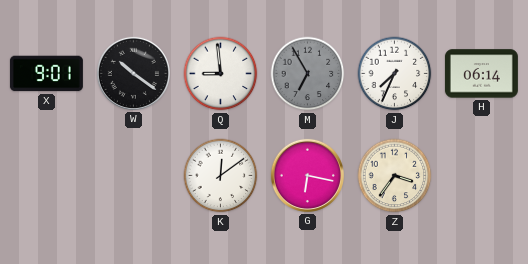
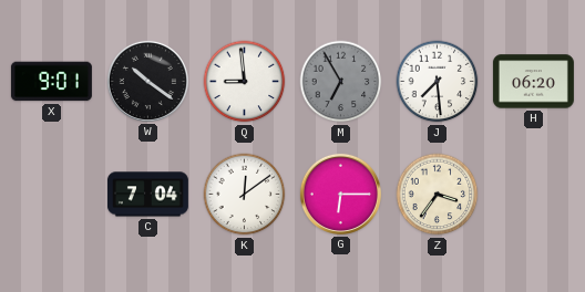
J: 7:34 -> 7:29
H: 06:14 -> 06:20
C: none -> 7:04
G: 6:17 -> 6:15
